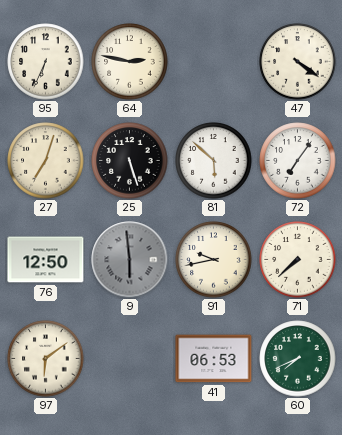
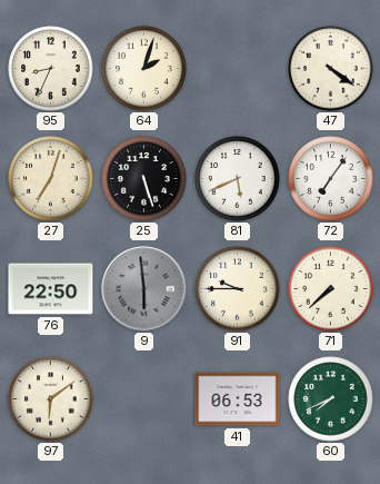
95: 6:34 -> 8:34
64: 2:47 -> 2:03
81: 5:52 -> 5:41
76: 12:50 -> 22:50
91: 9:43 -> 9:45
